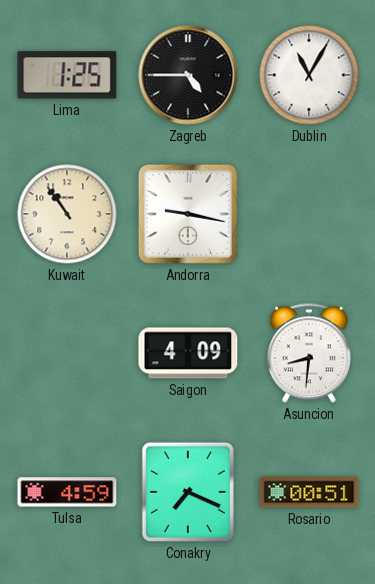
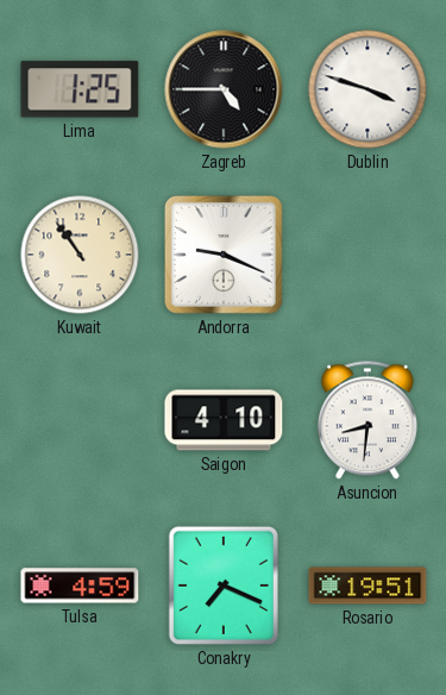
Dublin: 11:05 -> 3:48
Andorra: 9:17 -> 9:19
Saigon: 4:09 -> 4:10
Rosario: 00:51 -> 19:51
